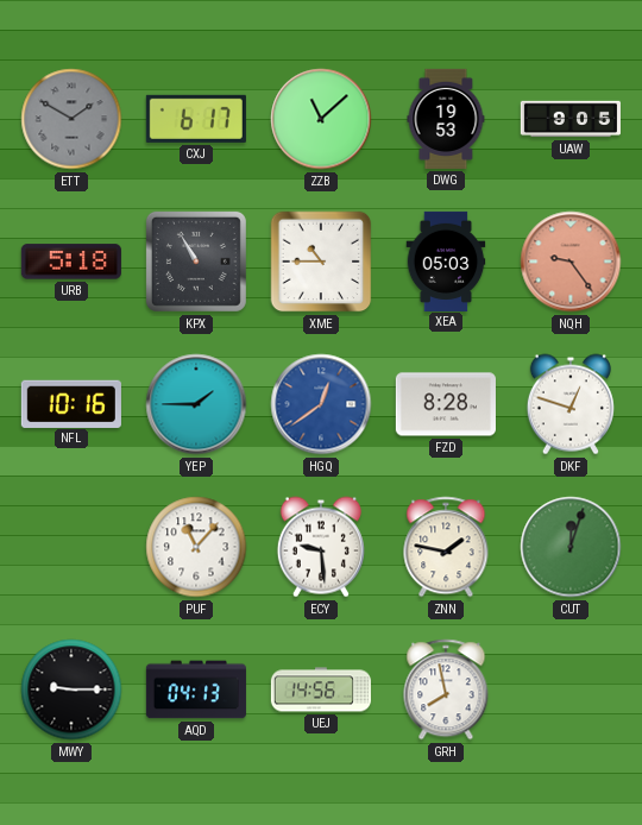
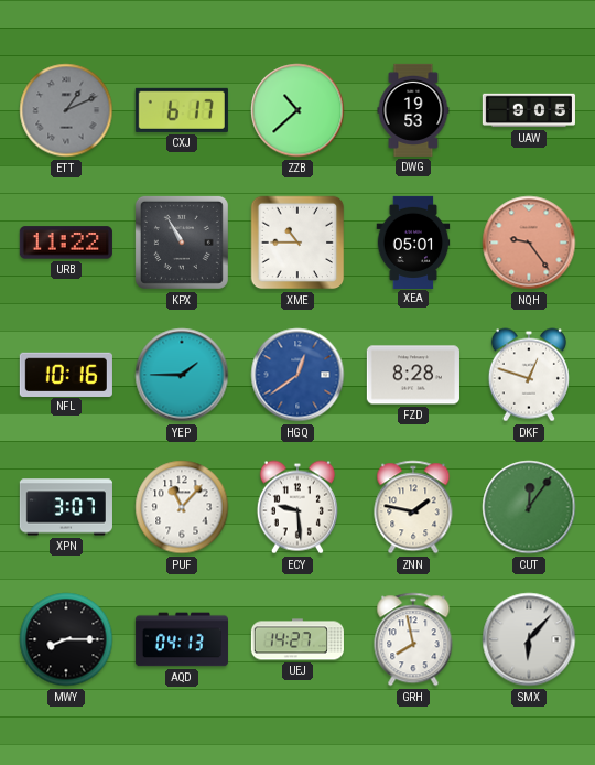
ETT: 1:50 -> 1:11
ZZB: 11:08 -> 10:38
URB: 5:18 -> 11:22
XEA: 05:03 -> 05:01
XPN: none -> 3:07
CUT: 12:03 -> 12:06
MWY: 9:15 -> 8:15
UEJ: 14:56 -> 14:27
SMX: none -> 6:07
